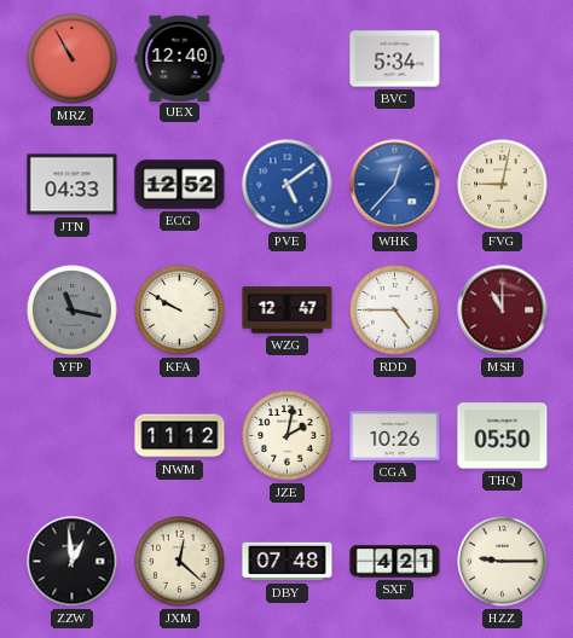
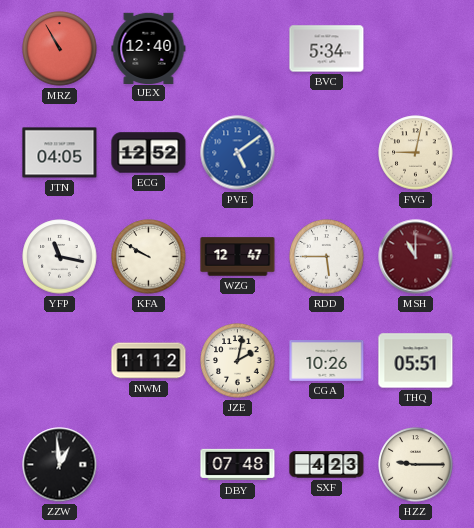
JTN: 04:33 -> 04:05
WHK: 12:37 -> none
YFP dial: grey -> white
RDD: 4:45 -> 5:45
THQ: 05:50 -> 05:51
JXM: 12:22 -> none
SXF: 4:21 -> 4:23
